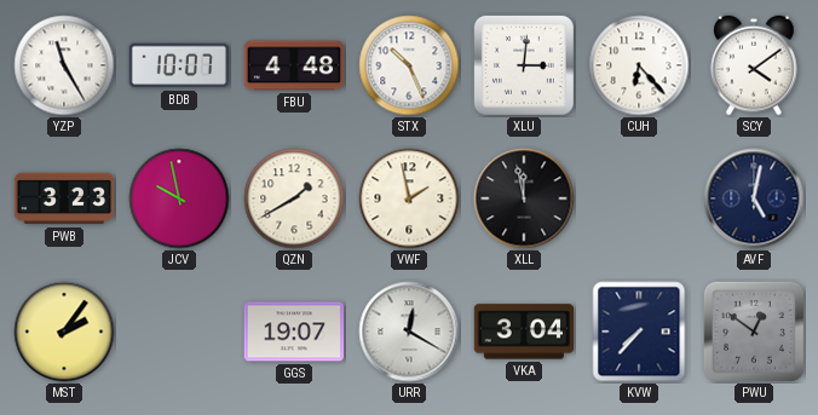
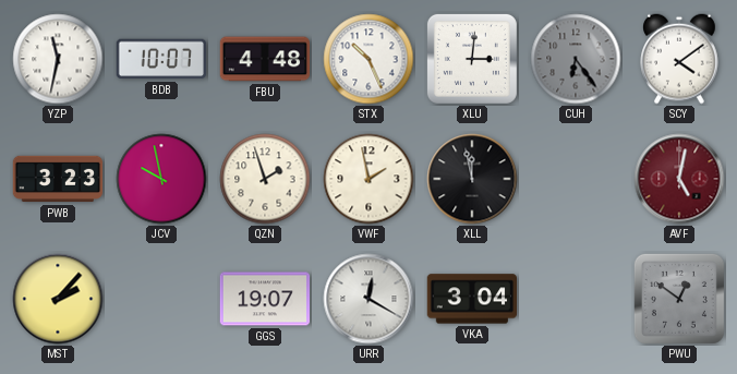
YZP: 11:25 -> 11:32
CUH: 6:23 -> 6:24
CUH dial: white -> grey
QZN: 1:40 -> 1:57
AVF dial: navy -> burgundy
MST: 2:06 -> 2:07
KVW: 7:37 -> none
